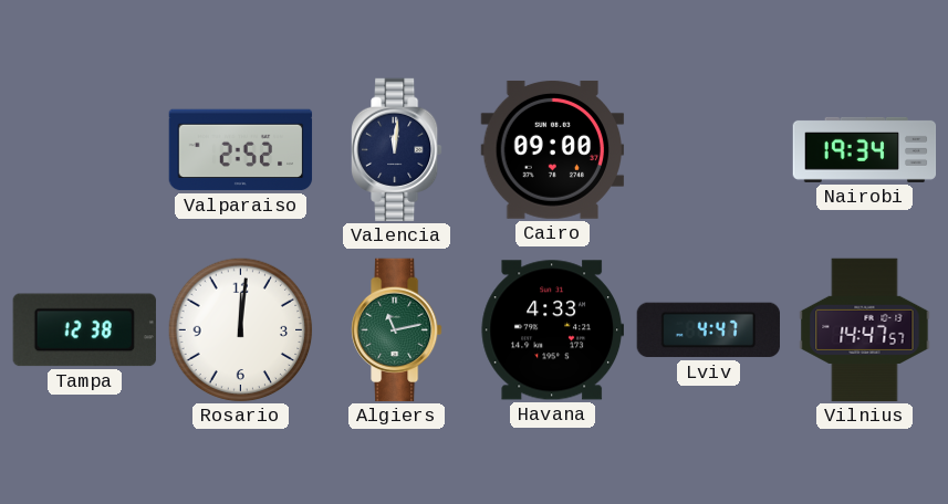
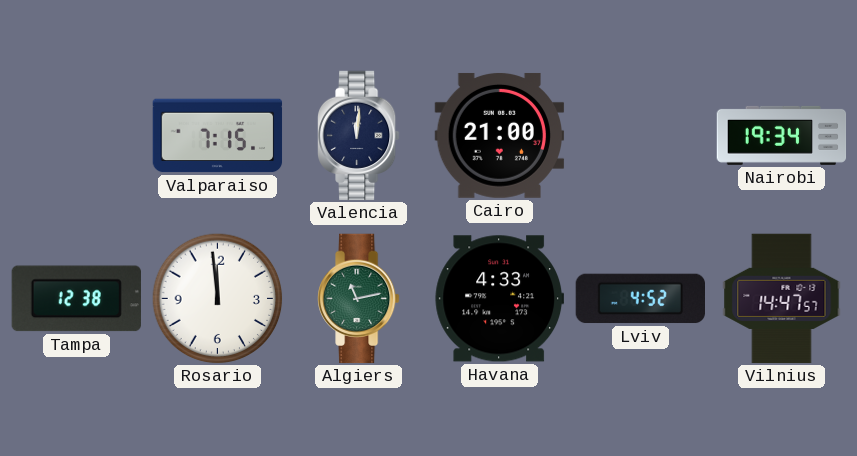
Valparaiso: 2:52 -> 7:15
Cairo: 09:00 -> 21:00
Rosario: 12:01 -> 11:59
Lviv: 4:47 -> 4:52
